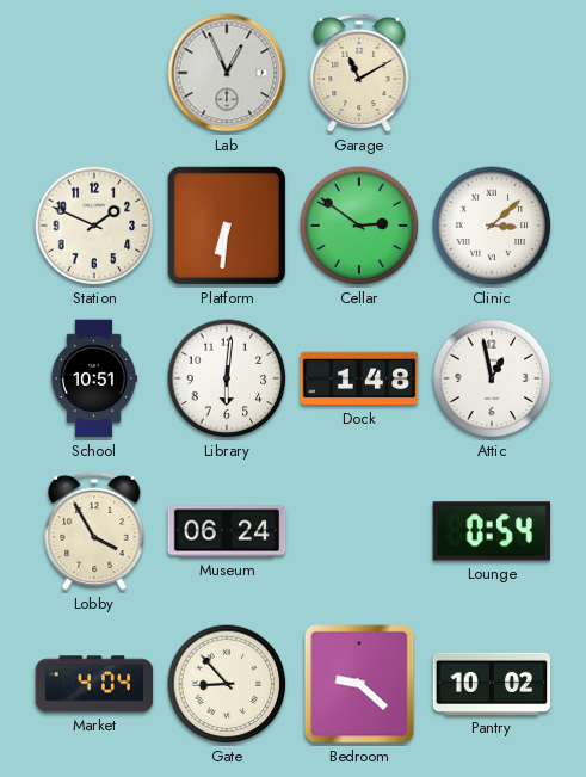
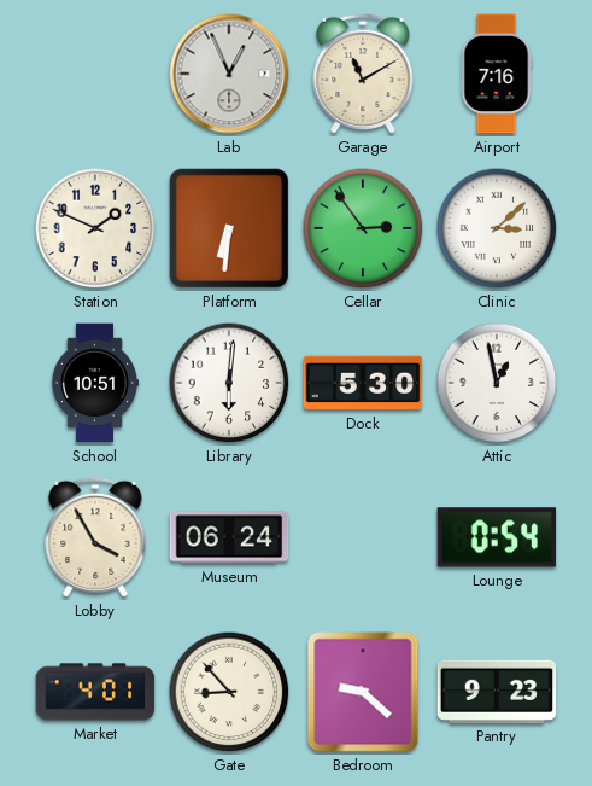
Airport: none -> 7:16
Cellar: 2:51 -> 2:54
Dock: 1:48 -> 5:30
Market: 4:04 -> 4:01
Pantry: 10:02 -> 9:23
